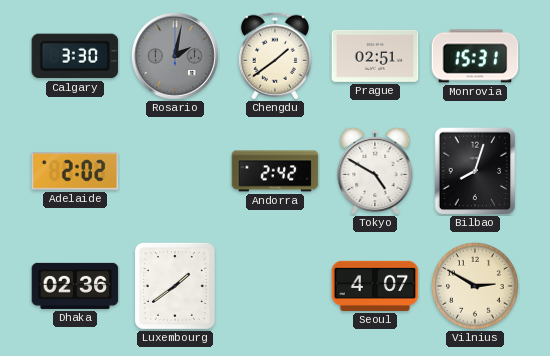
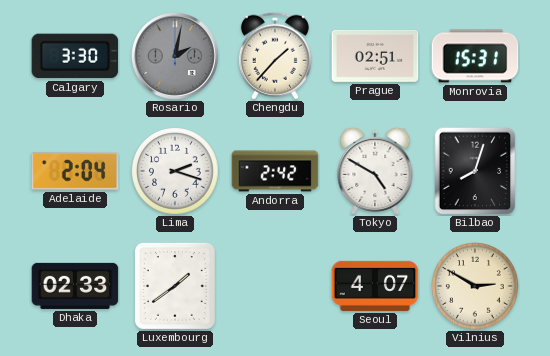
Chengdu: 1:39 -> 1:37
Adelaide: 2:02 -> 2:04
Lima: none -> 2:18
Dhaka: 02:36 -> 02:33
